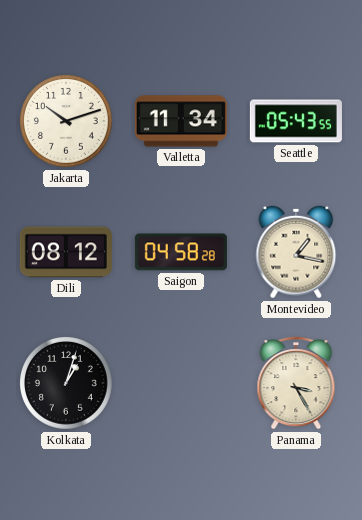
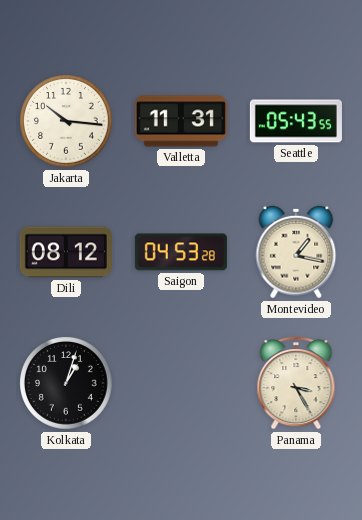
Jakarta: 10:12 -> 10:16
Valletta: 11:34 -> 11:31
Saigon: 04:58 -> 04:53
